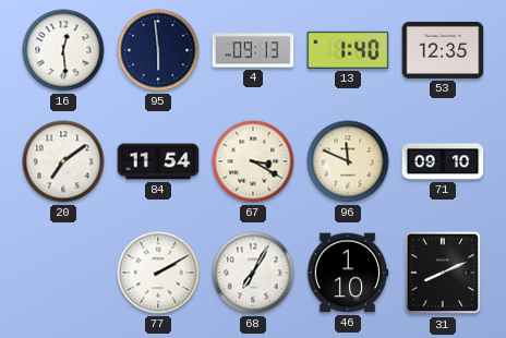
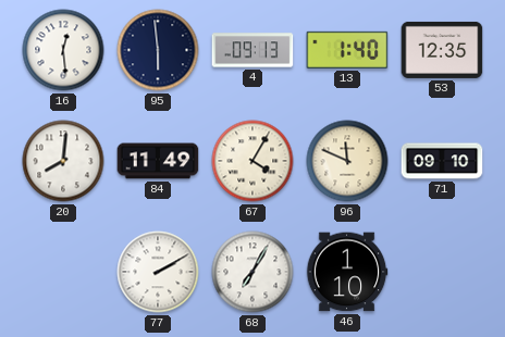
20: 7:09 -> 8:01
84: 11:54 -> 11:49
67: 3:20 -> 4:05
31: 8:11 -> none
